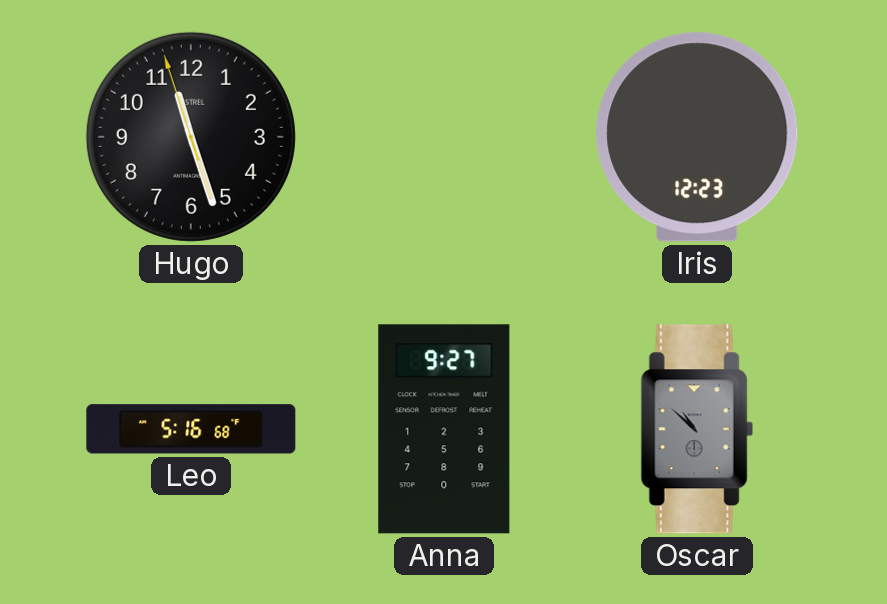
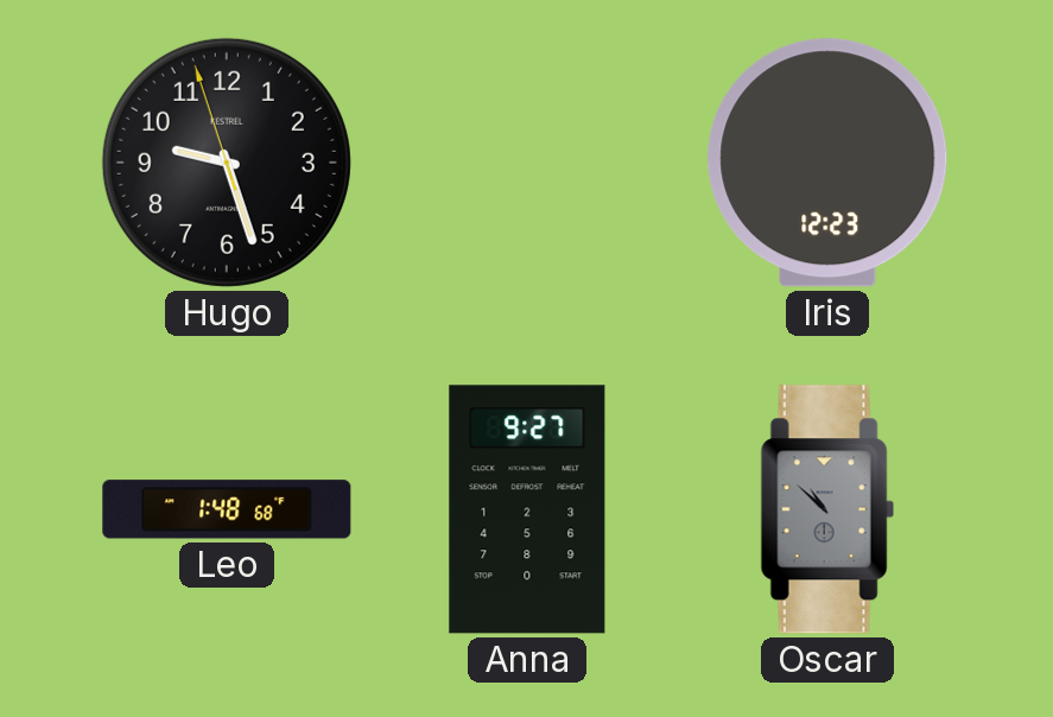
Hugo: 11:26 -> 9:26
Leo: 5:16 -> 1:48
